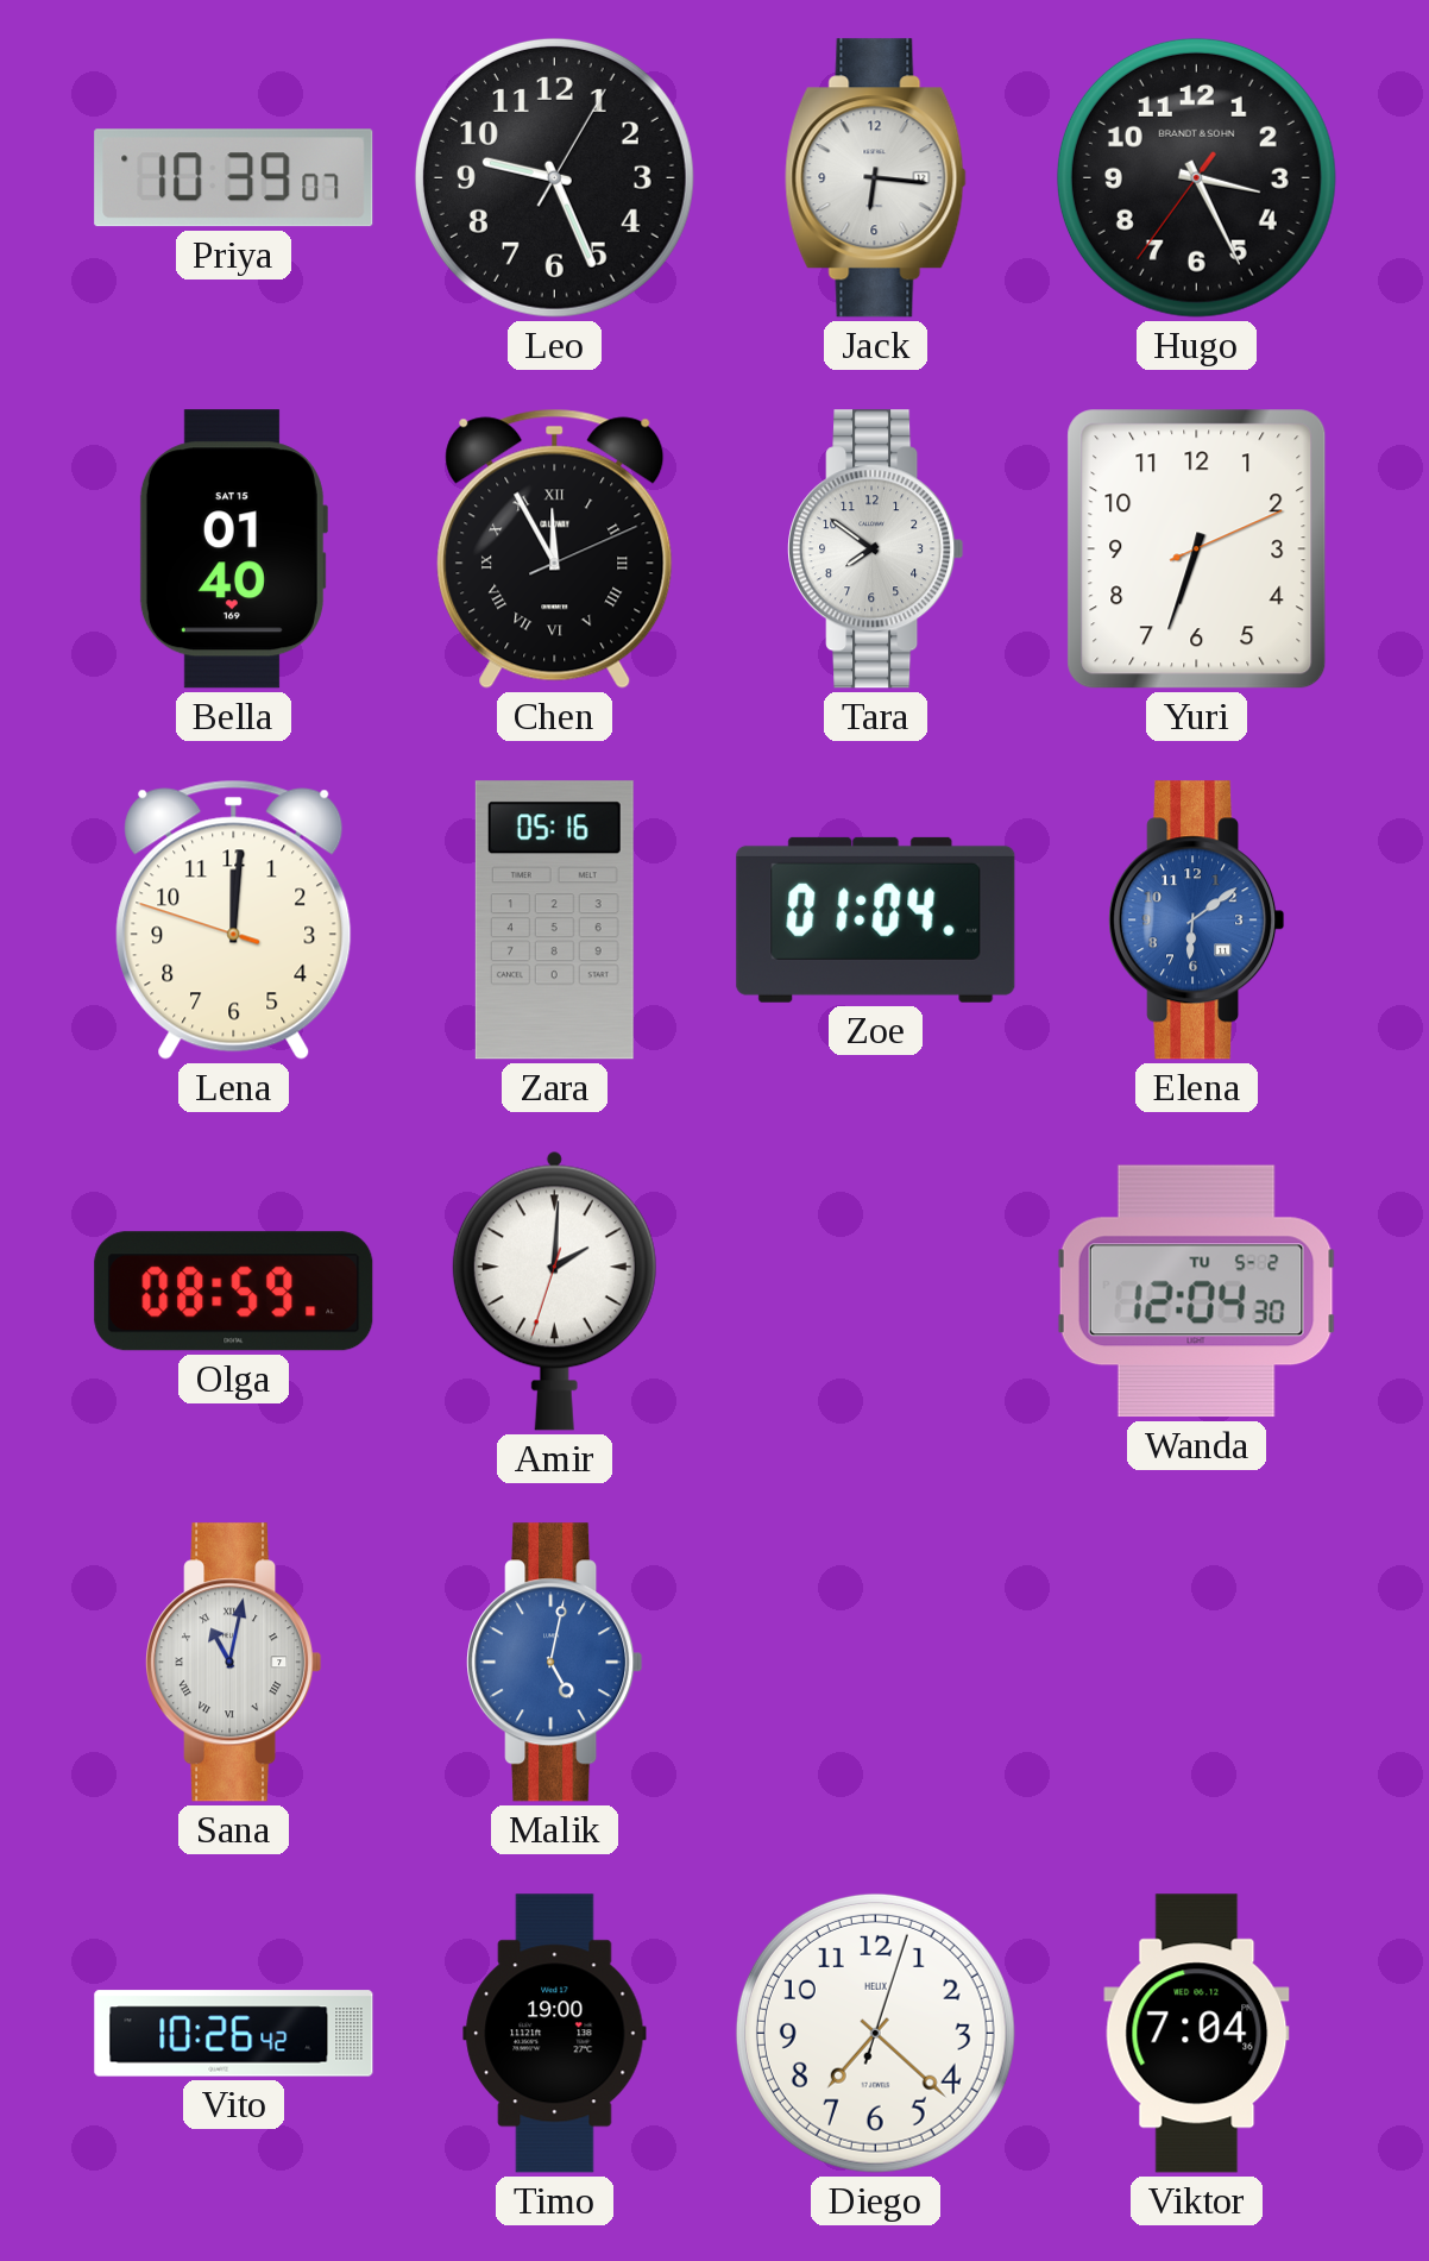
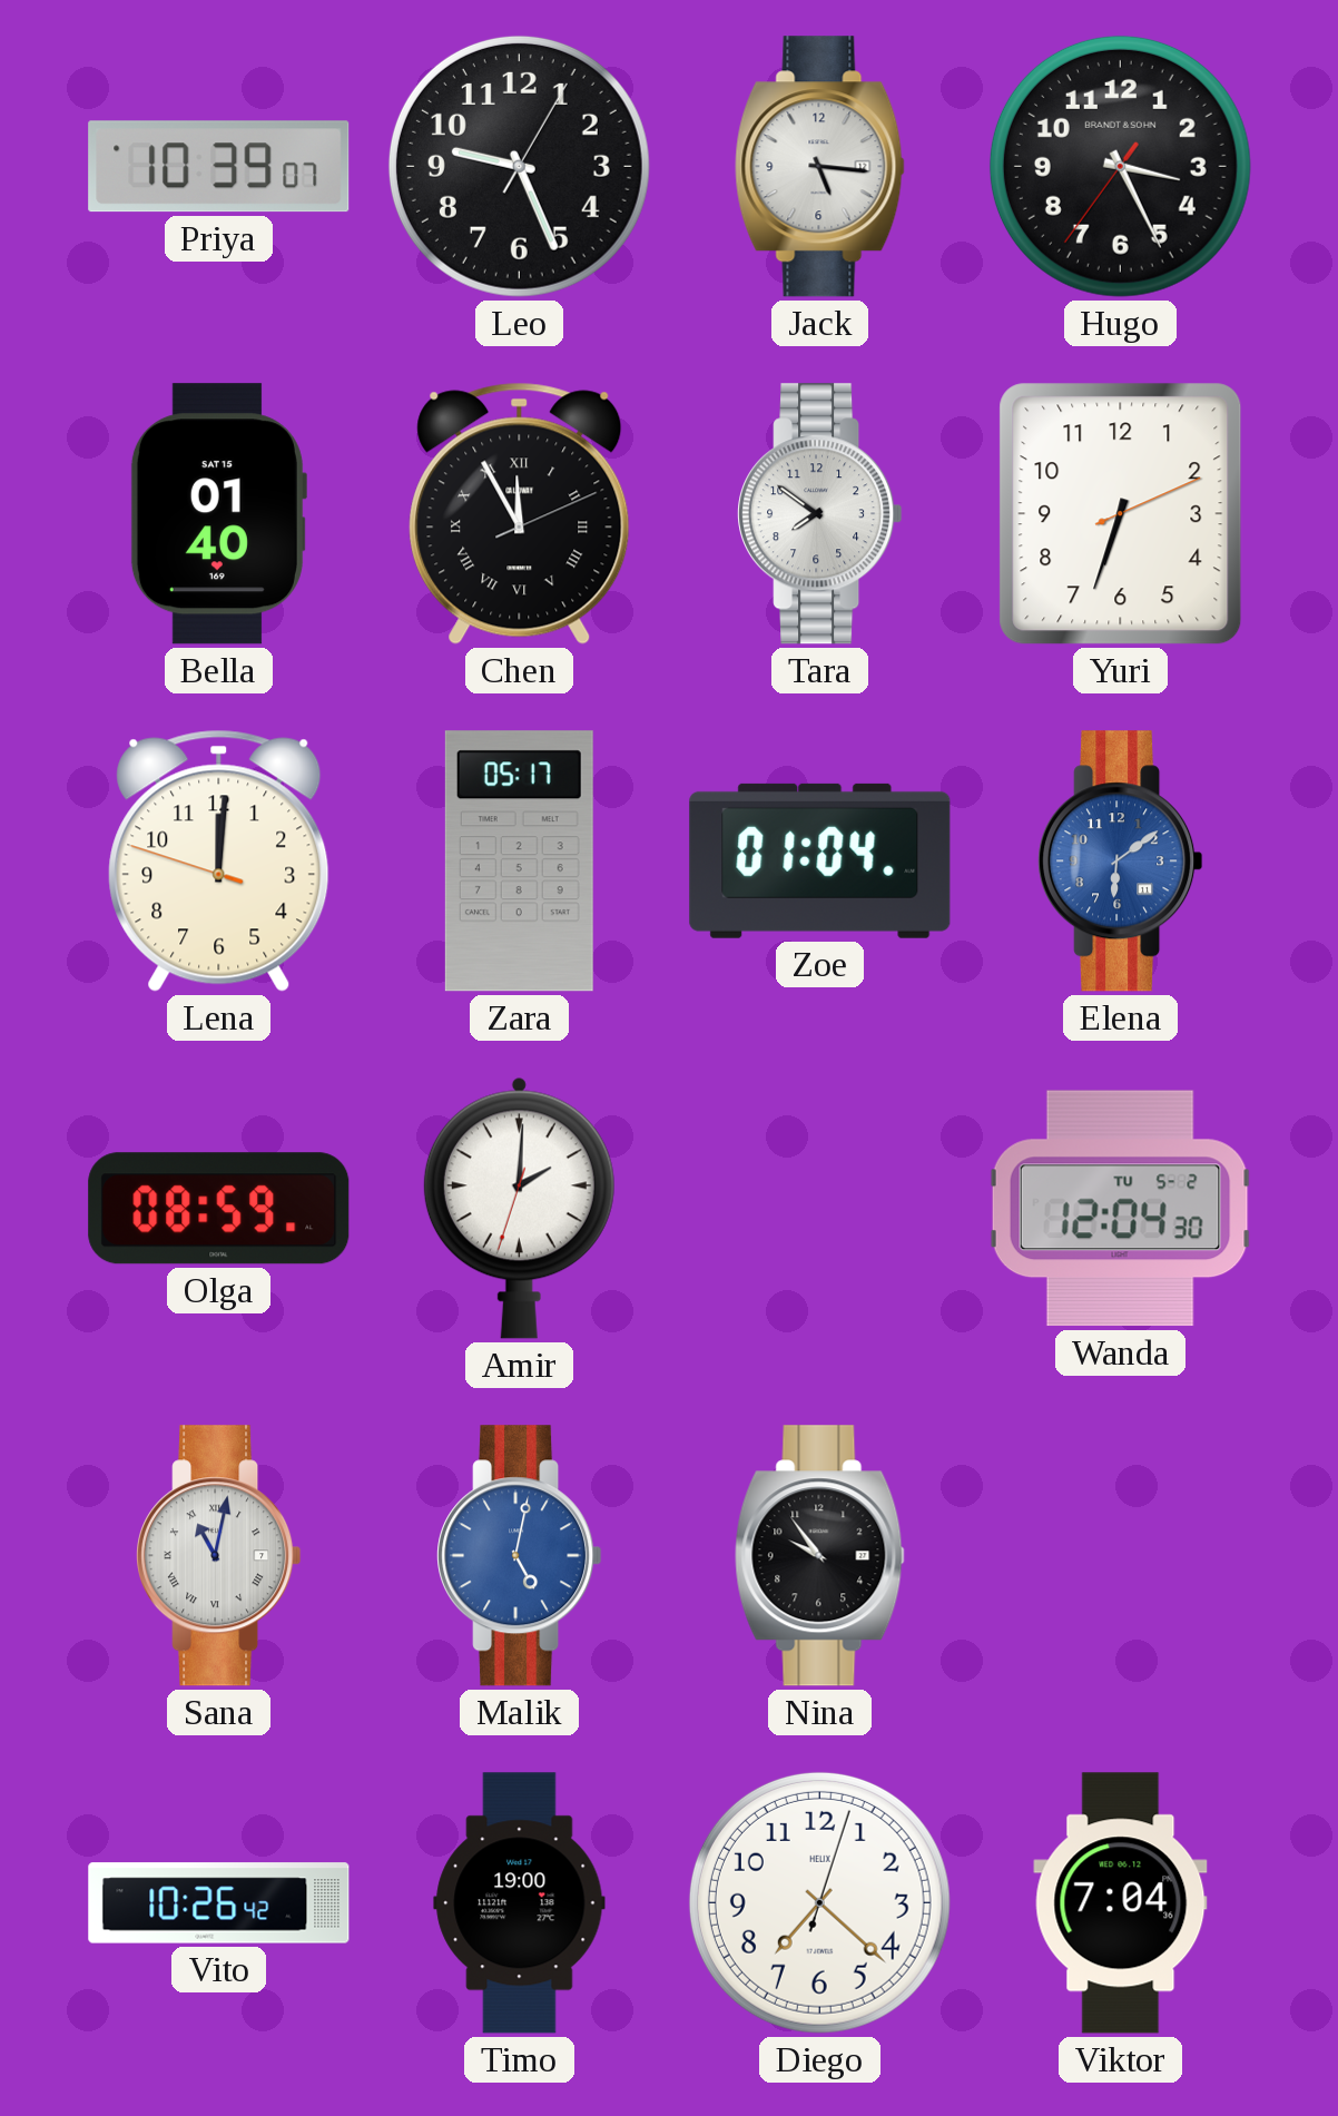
Jack: 6:16 -> 5:16
Zara: 05:16 -> 05:17
Nina: none -> 9:54
